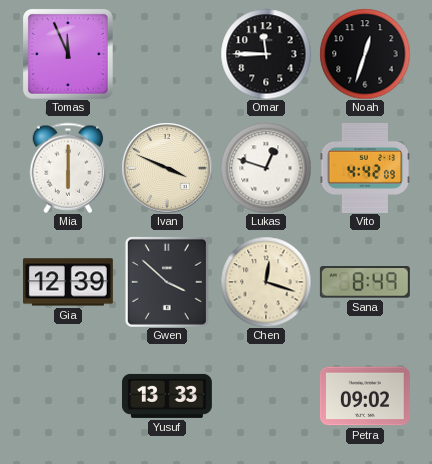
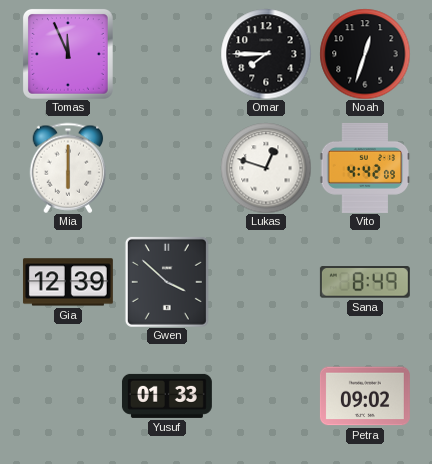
Omar: 11:45 -> 7:45
Ivan: 3:49 -> none
Chen: 12:18 -> none
Yusuf: 13:33 -> 01:33
